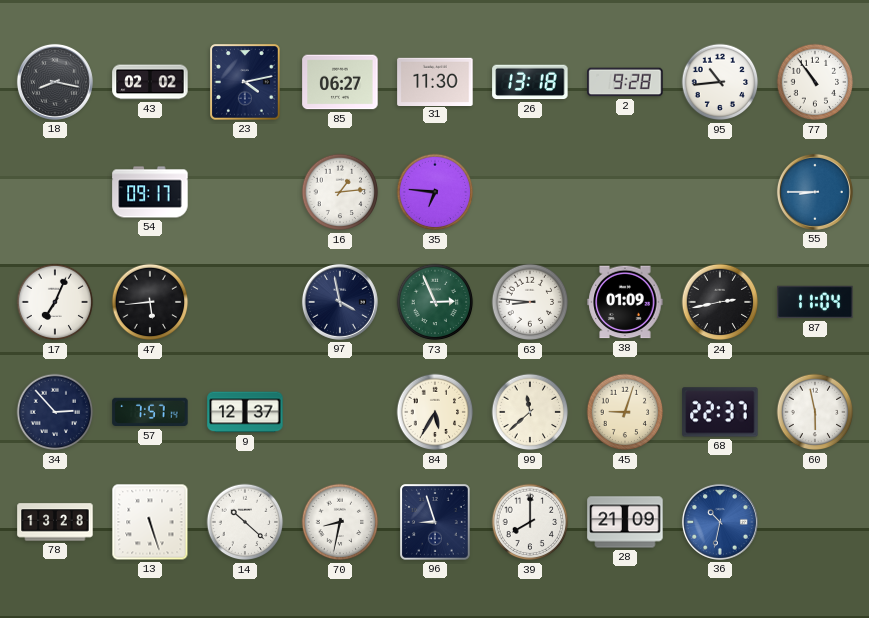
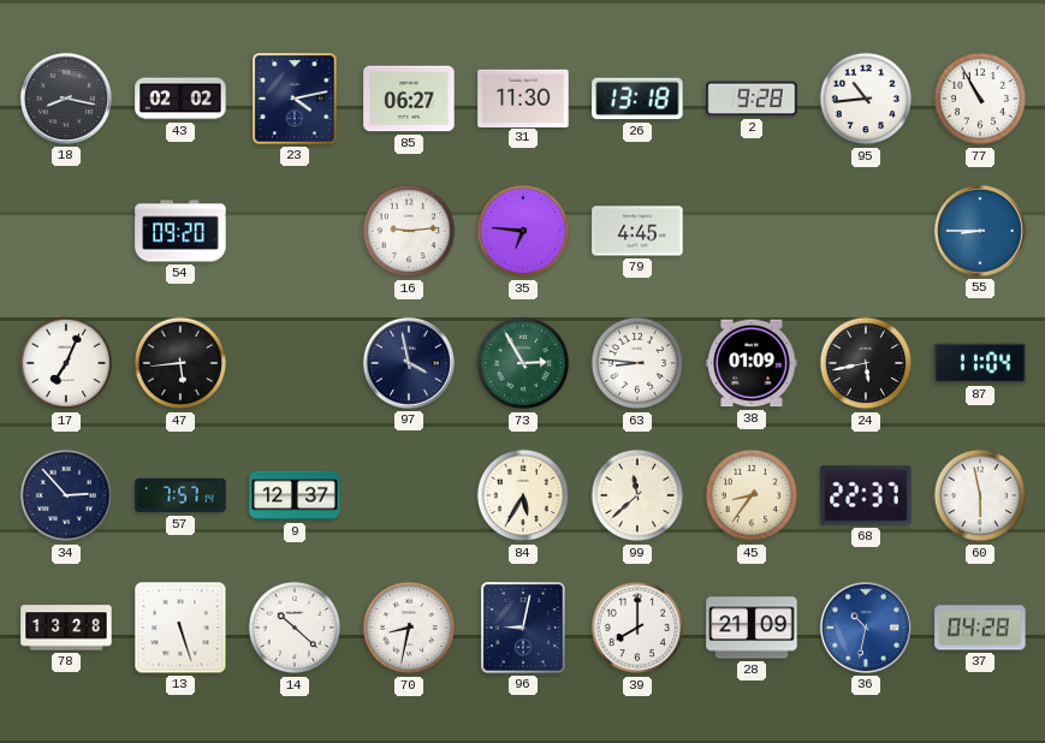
77: 10:54 -> 10:55
54: 09:17 -> 09:20
16: 1:14 -> 9:14
79: none -> 4:45
73: 2:56 -> 2:55
24: 2:43 -> 5:43
45: 9:03 -> 8:36
96: 8:57 -> 9:02
37: none -> 04:28
